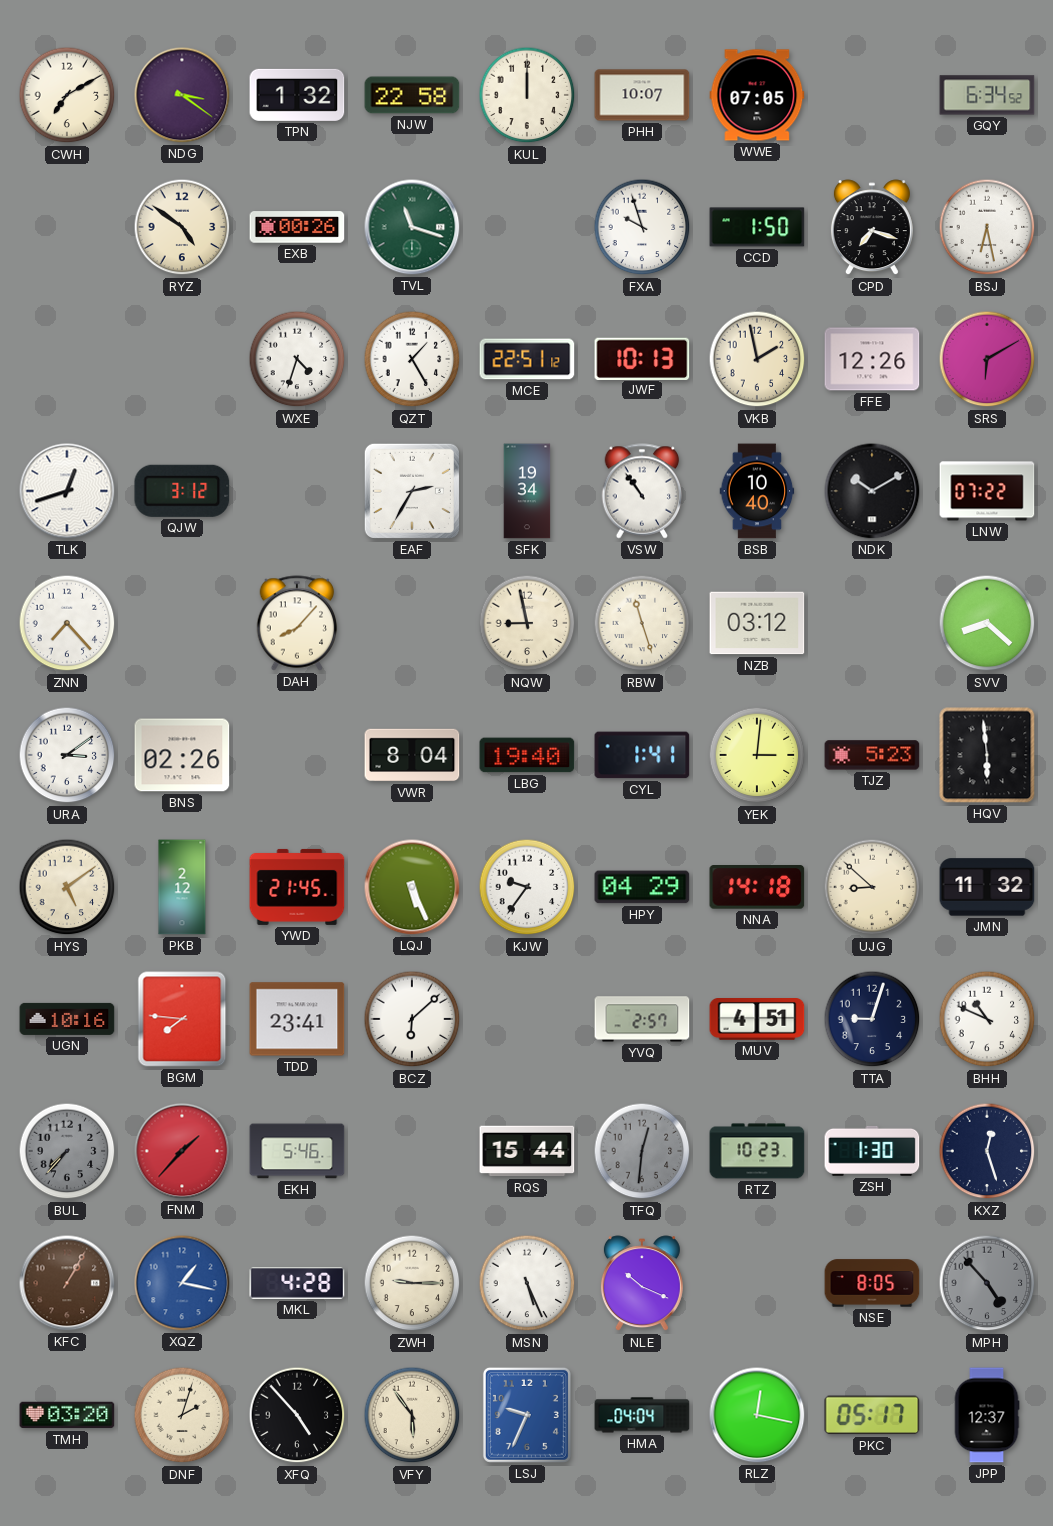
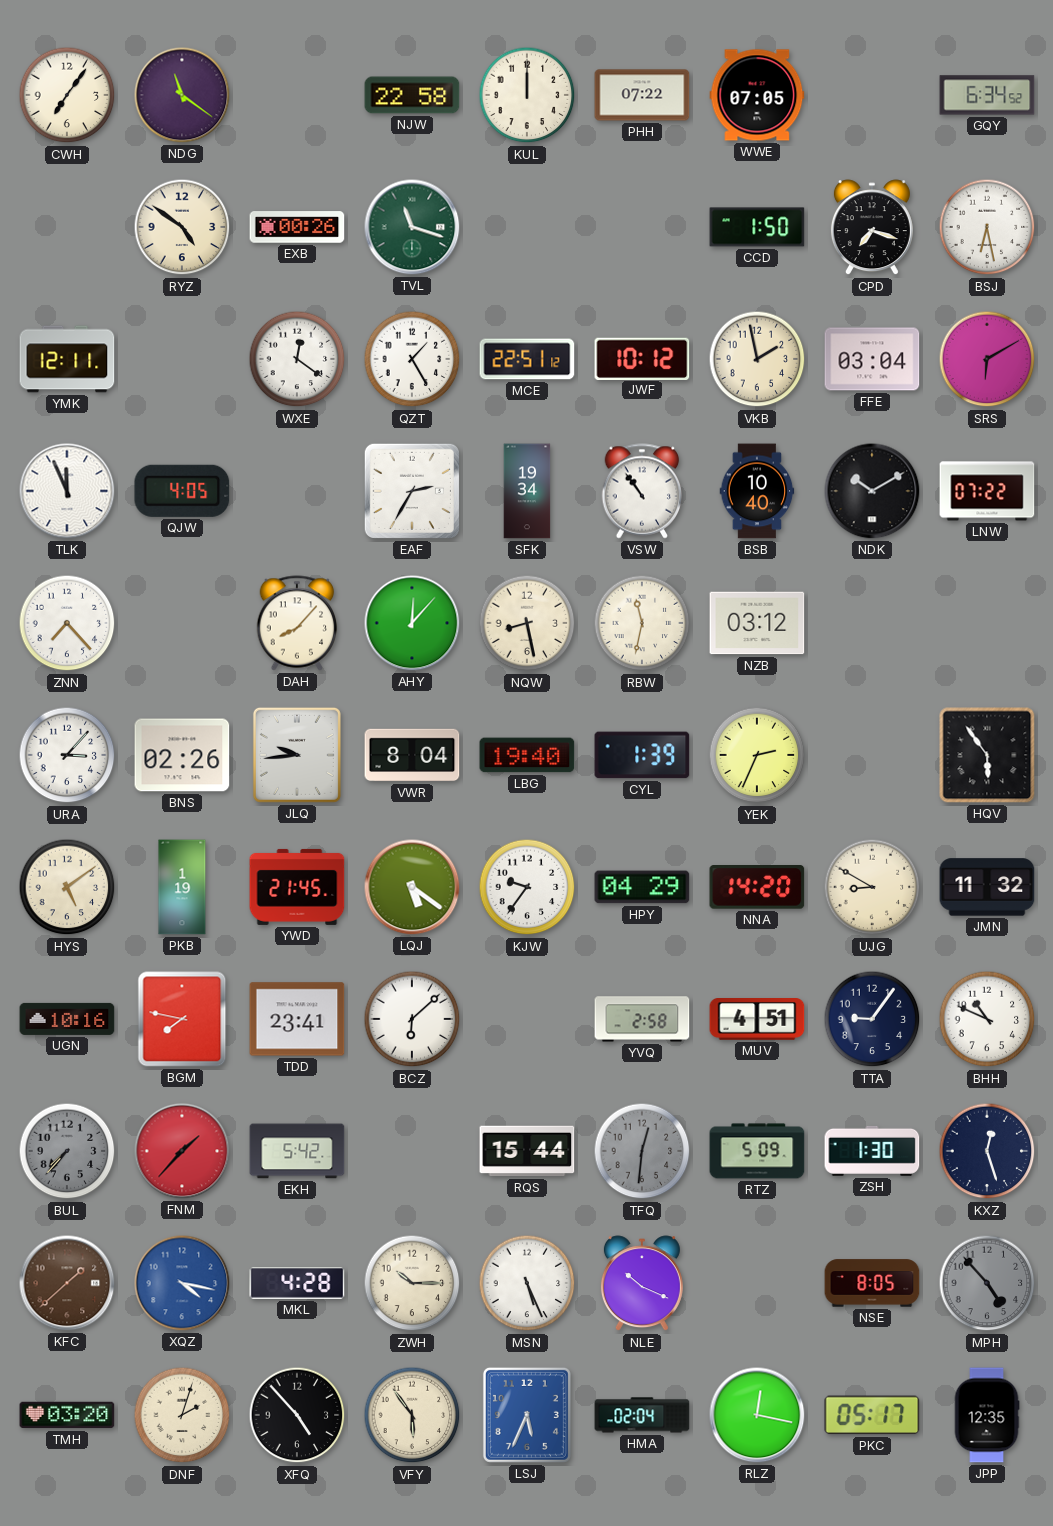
CWH: 7:10 -> 7:06
NDG: 3:21 -> 11:21
TPN: 1:32 -> none
PHH: 10:07 -> 07:22
FXA: 9:57 -> none
YMK: none -> 12:11
WXE: 4:33 -> 12:21
JWF: 10:13 -> 10:12
FFE: 12:26 -> 03:04
TLK: 12:42 -> 11:56
QJW: 3:12 -> 4:05
AHY: none -> 12:07
NQW: 8:58 -> 8:28
RBW: 11:27 -> 11:32
SVV: 8:22 -> none
URA: 3:09 -> 3:07
JLQ: none -> 9:44
CYL: 1:41 -> 1:39
YEK: 3:01 -> 2:34
TJZ: 5:23 -> none
HQV: 5:59 -> 5:54
PKB: 2:12 -> 1:19
LQJ: 5:26 -> 5:21
NNA: 14:18 -> 14:20
UJG: 8:52 -> 8:50
BGM: 7:46 -> 7:47
YVQ: 2:57 -> 2:58
TTA: 9:03 -> 9:06
EKH: 5:46 -> 5:42
RTZ: 10:23 -> 5:09
KFC: 1:05 -> 1:38
XQZ: 1:17 -> 4:17
ZWH: 9:15 -> 10:15
LSJ: 9:34 -> 5:34
HMA: 04:04 -> 02:04
JPP: 12:37 -> 12:35
